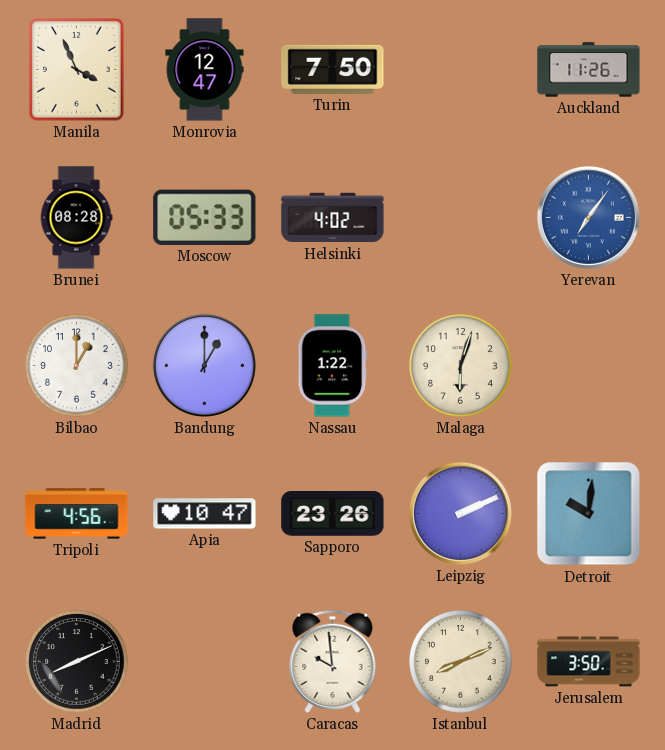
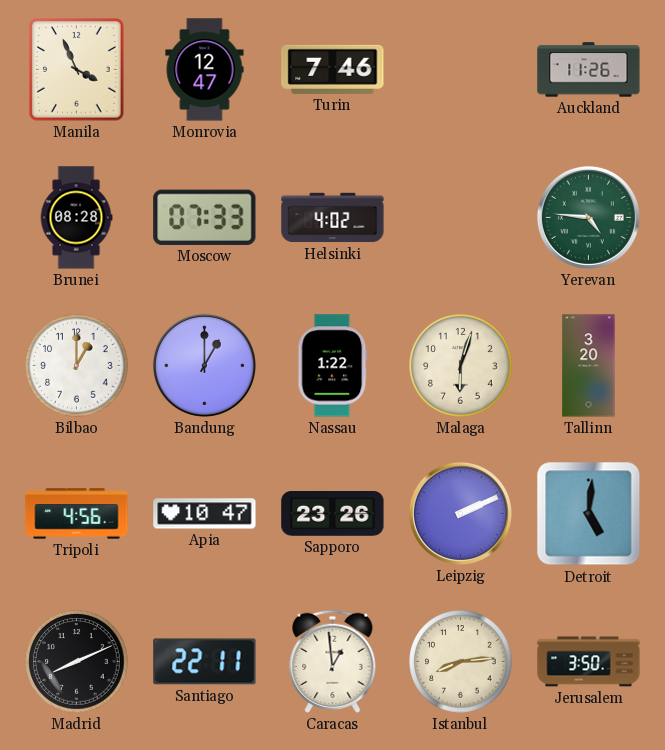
Turin: 7:50 -> 7:46
Moscow: 05:33 -> 07:33
Yerevan: 7:06 -> 4:46
Yerevan dial: blue -> green
Tallinn: none -> 3:20
Detroit: 10:01 -> 5:01
Santiago: none -> 22:11
Caracas: 9:59 -> 12:59
Istanbul: 8:11 -> 8:14
